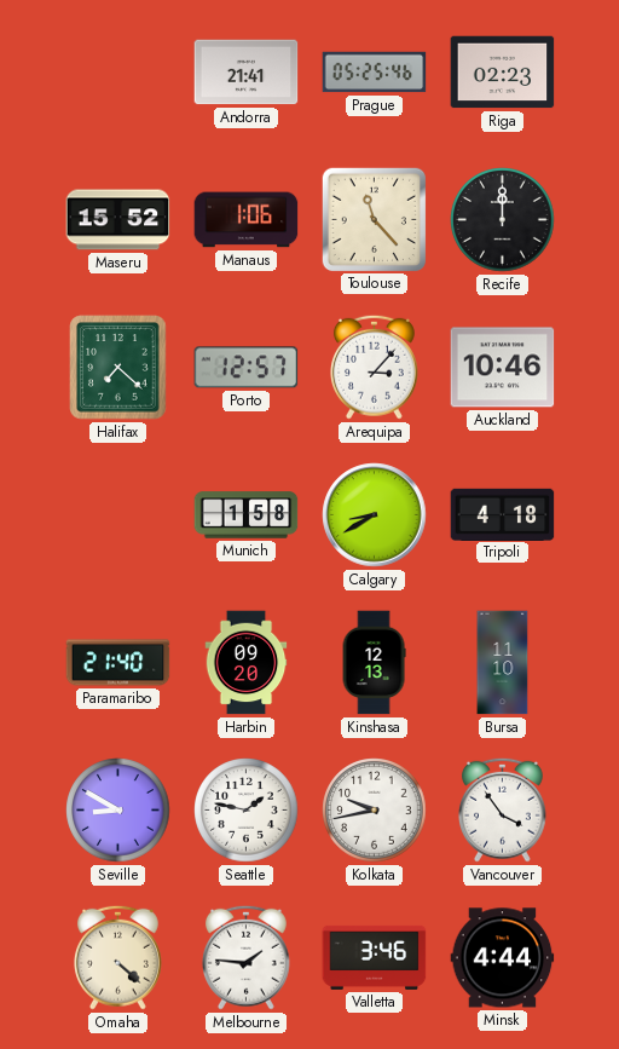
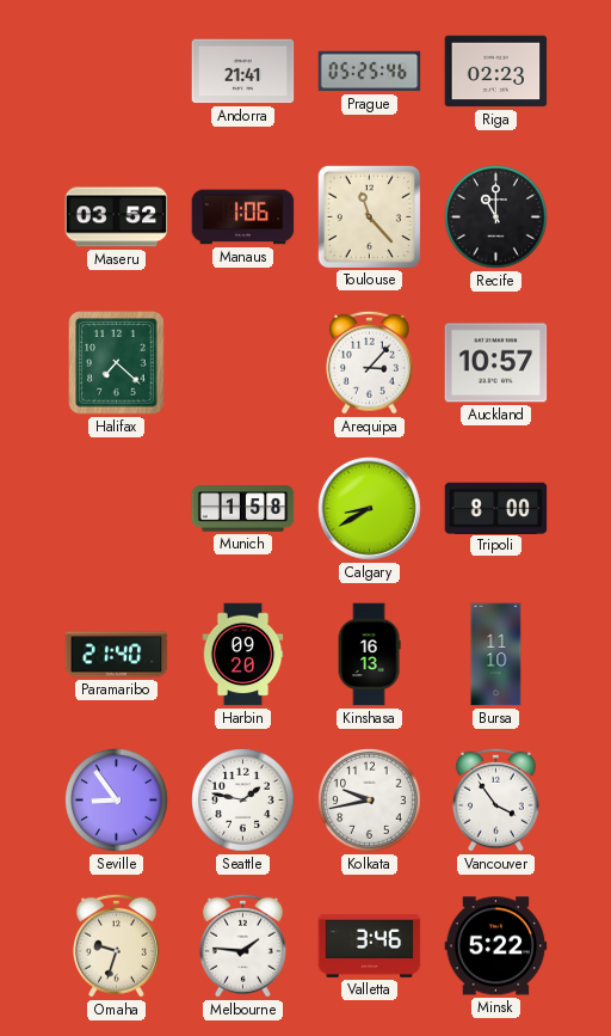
Maseru: 15:52 -> 03:52
Recife: 12:00 -> 11:00
Porto: 12:57 -> none
Auckland: 10:46 -> 10:57
Tripoli: 4:18 -> 8:00
Kinshasa: 12:13 -> 16:13
Seville: 8:50 -> 8:54
Omaha: 4:22 -> 9:33
Minsk: 4:44 -> 5:22
